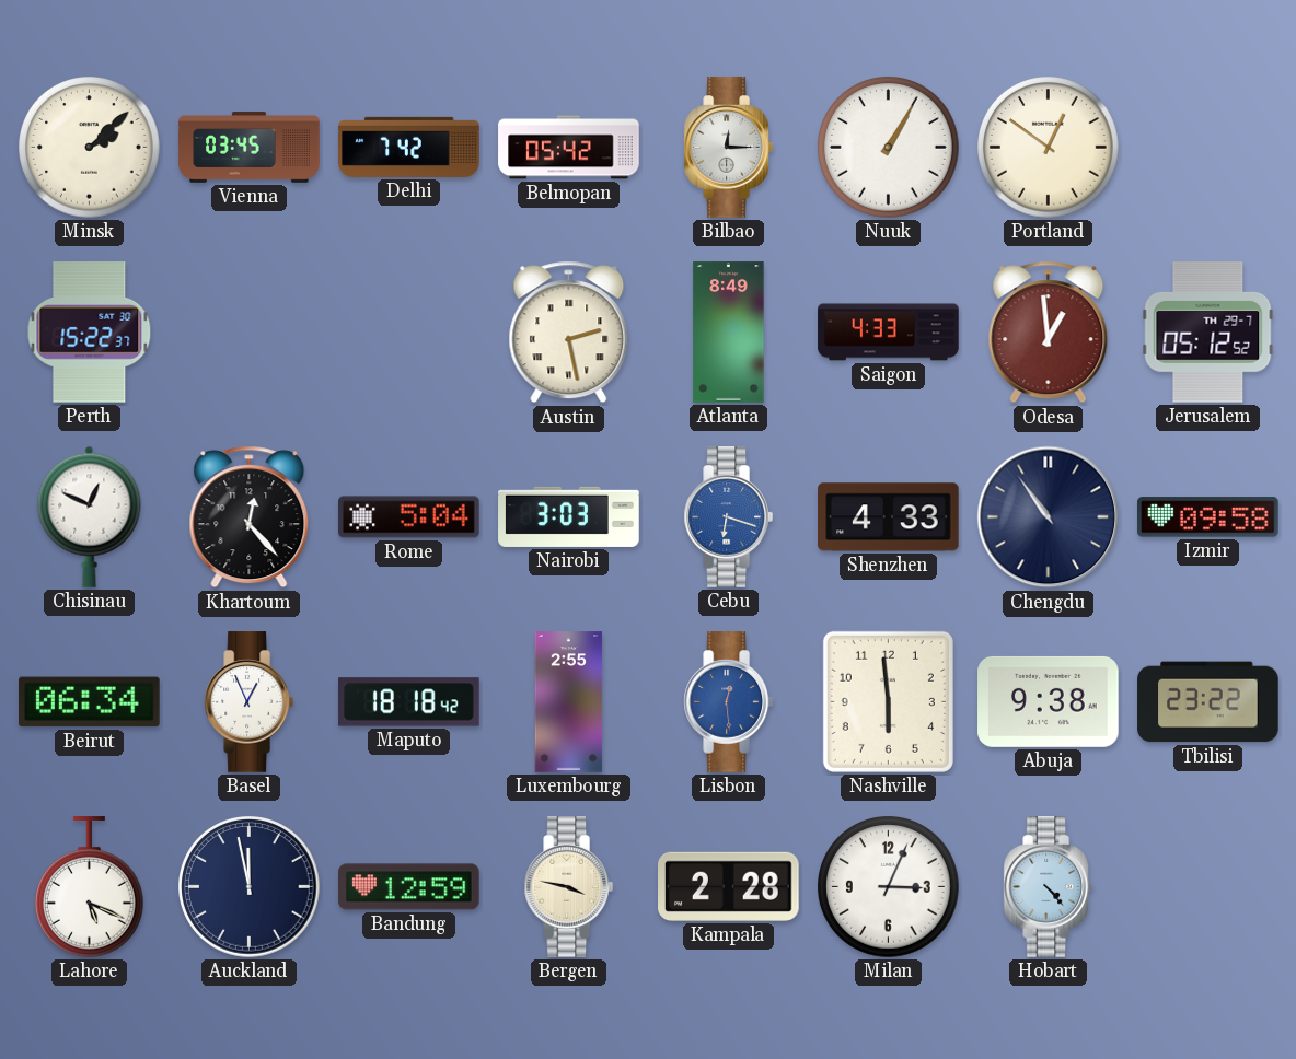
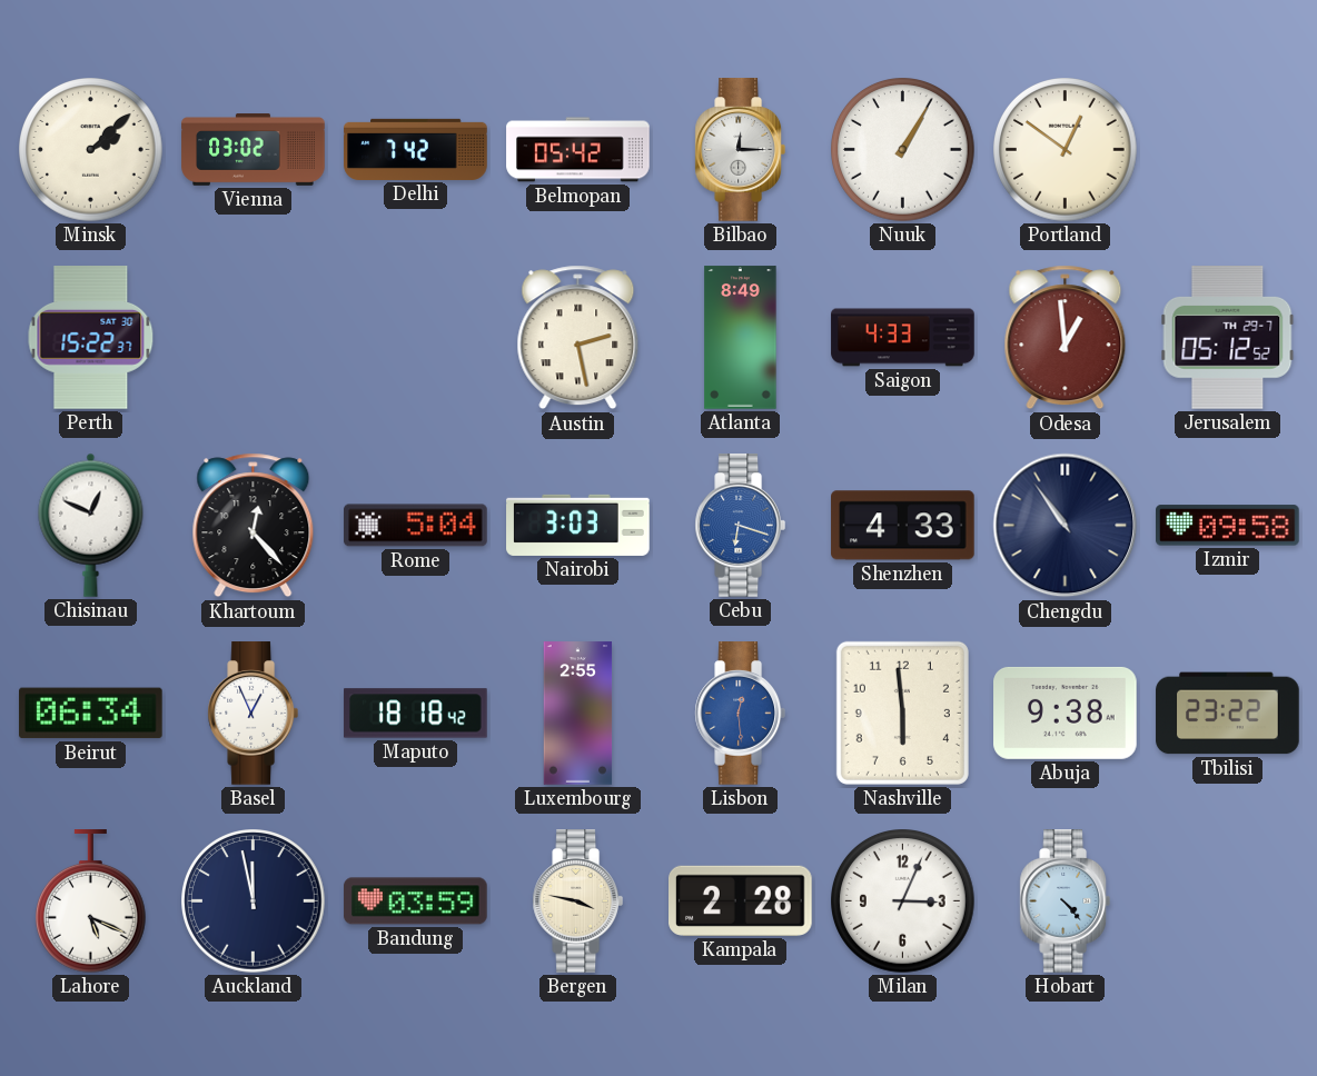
Vienna: 03:45 -> 03:02
Bandung: 12:59 -> 03:59
